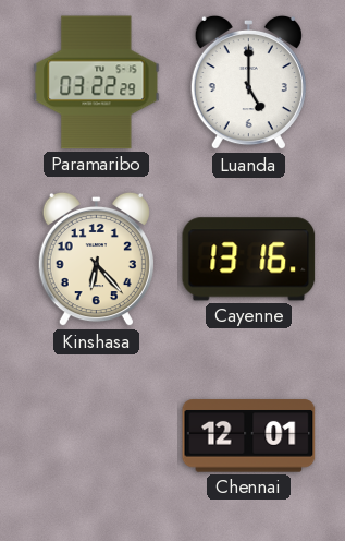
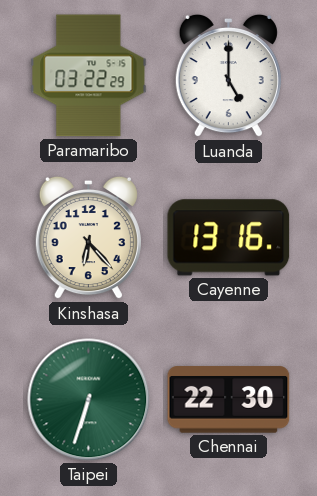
Taipei: none -> 6:33
Chennai: 12:01 -> 22:30
